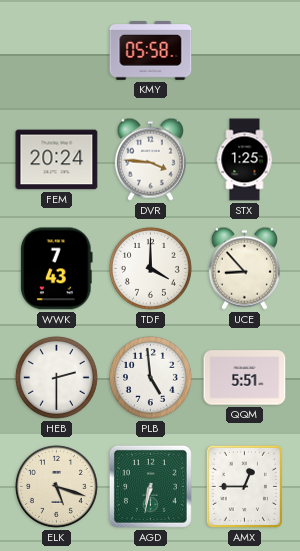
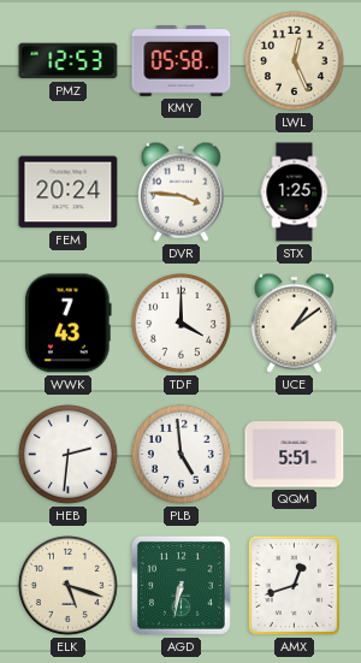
PMZ: none -> 12:53
LWL: none -> 12:26
UCE: 8:53 -> 1:09
HEB: 2:30 -> 2:31
AMX: 12:45 -> 12:42
